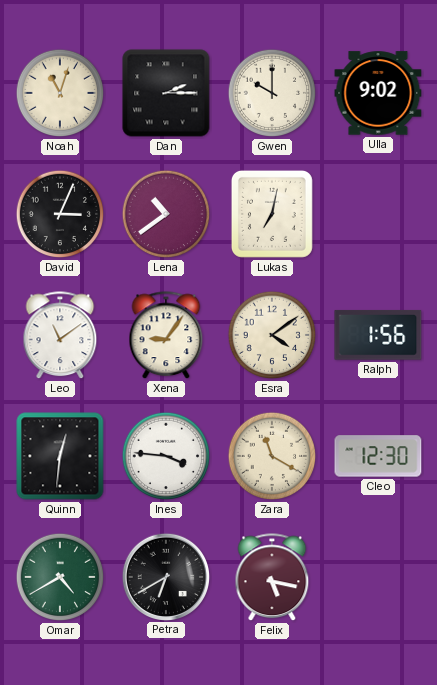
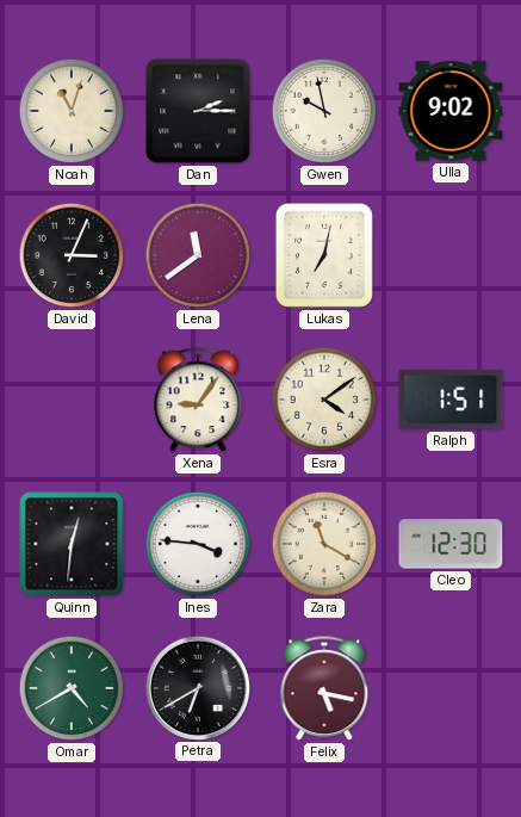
Gwen: 10:00 -> 9:58
Lena: 10:39 -> 11:39
Leo: 11:09 -> none
Ralph: 1:56 -> 1:51
